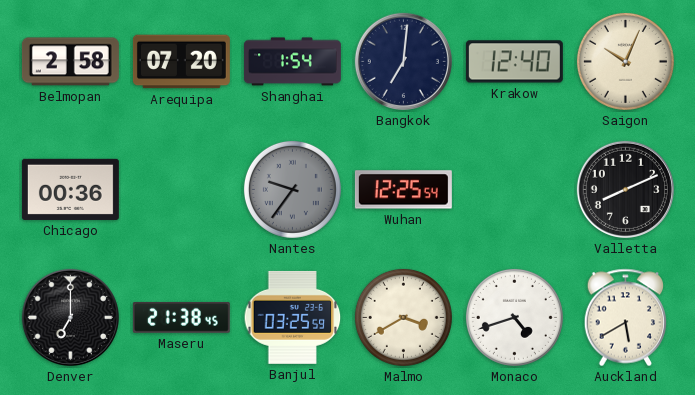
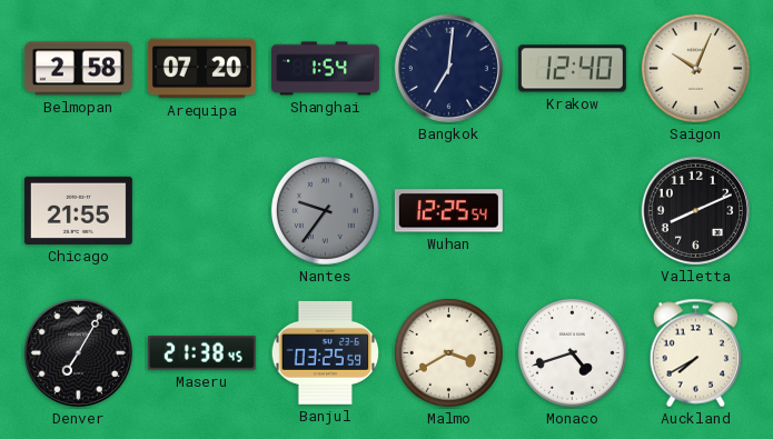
Chicago: 00:36 -> 21:55
Denver: 7:00 -> 7:05
Auckland: 5:40 -> 7:40
